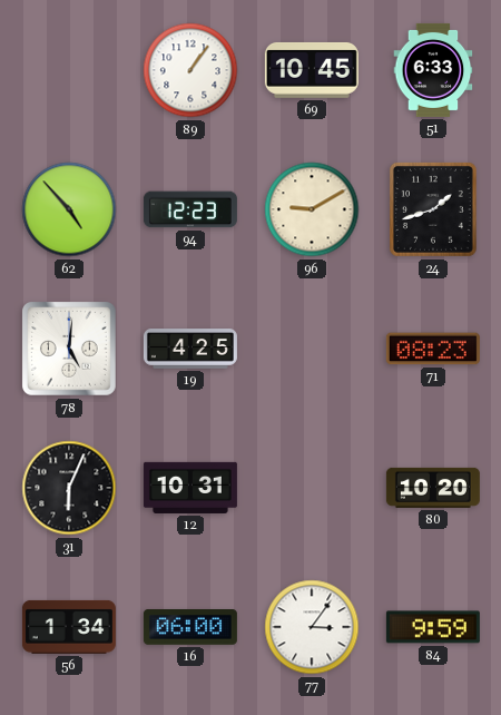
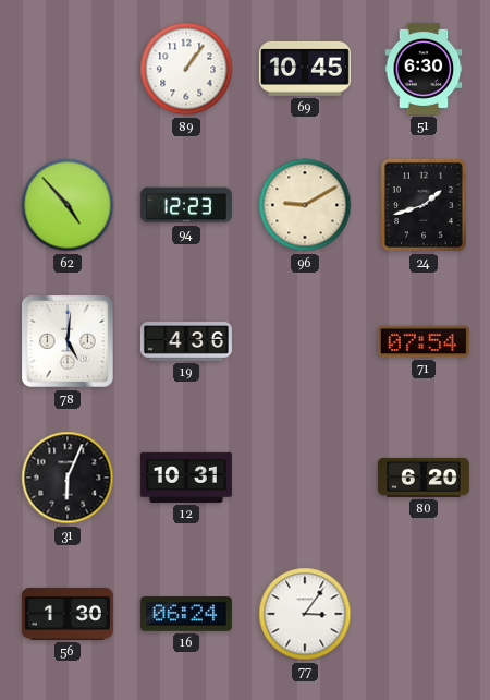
51: 6:33 -> 6:30
19: 4:25 -> 4:36
71: 08:23 -> 07:54
80: 10:20 -> 6:20
56: 1:34 -> 1:30
16: 06:00 -> 06:24
84: 9:59 -> none
